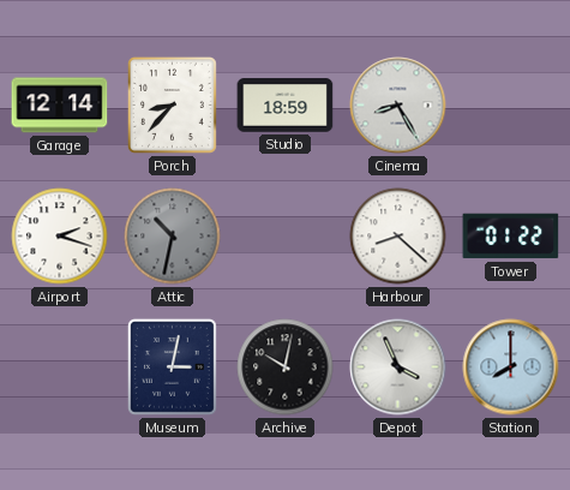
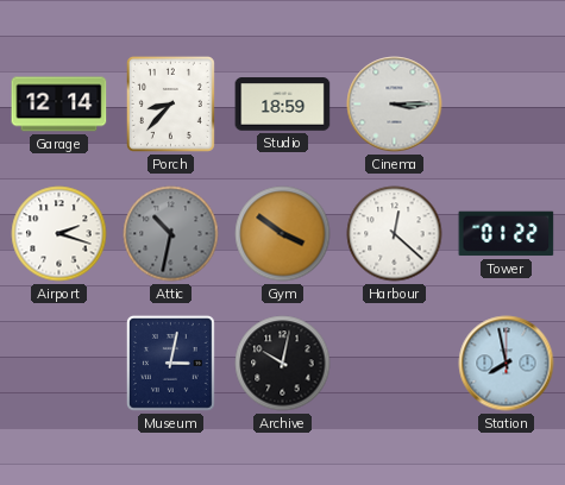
Cinema: 8:25 -> 3:15
Gym: none -> 3:51
Harbour: 8:22 -> 12:22
Depot: 3:56 -> none
Station: 8:00 -> 7:58
